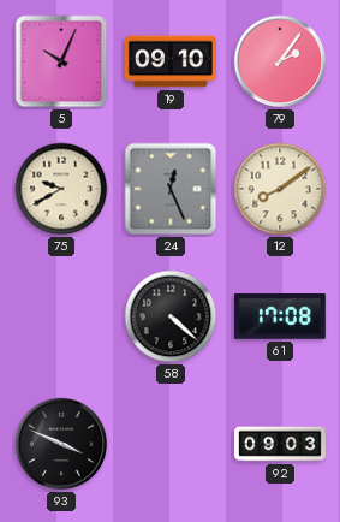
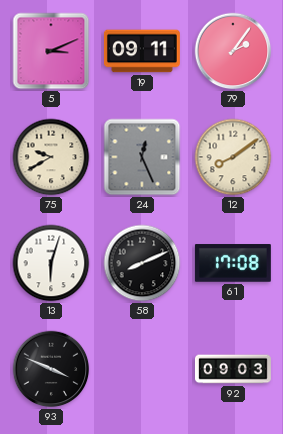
5: 10:04 -> 3:11
19: 09:10 -> 09:11
13: none -> 6:03
58: 4:22 -> 8:11
